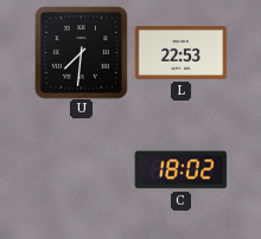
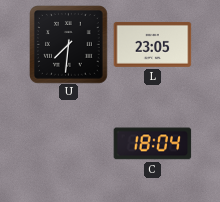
L: 22:53 -> 23:05
C: 18:02 -> 18:04
